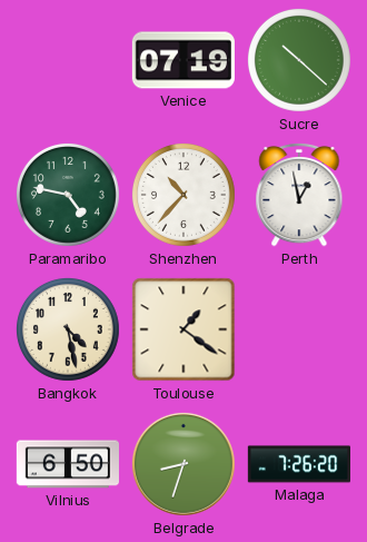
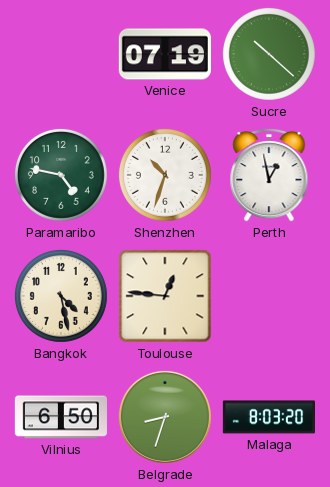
Shenzhen: 10:37 -> 10:33
Toulouse: 1:21 -> 12:46
Malaga: 7:26 -> 8:03
